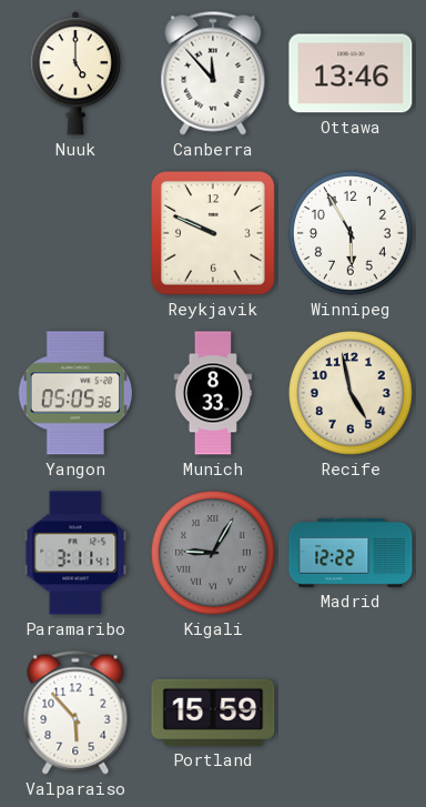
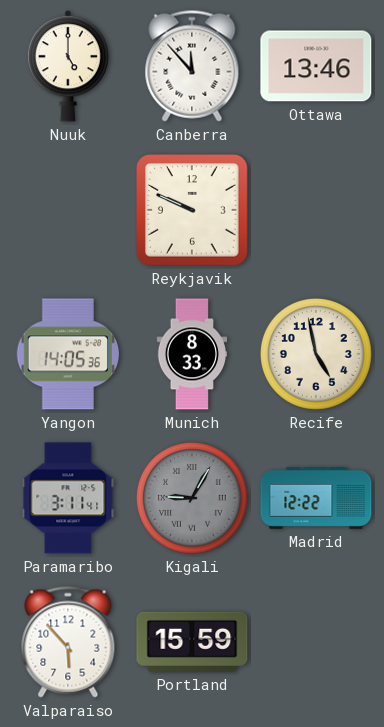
Winnipeg: 5:55 -> none
Yangon: 05:05 -> 14:05
